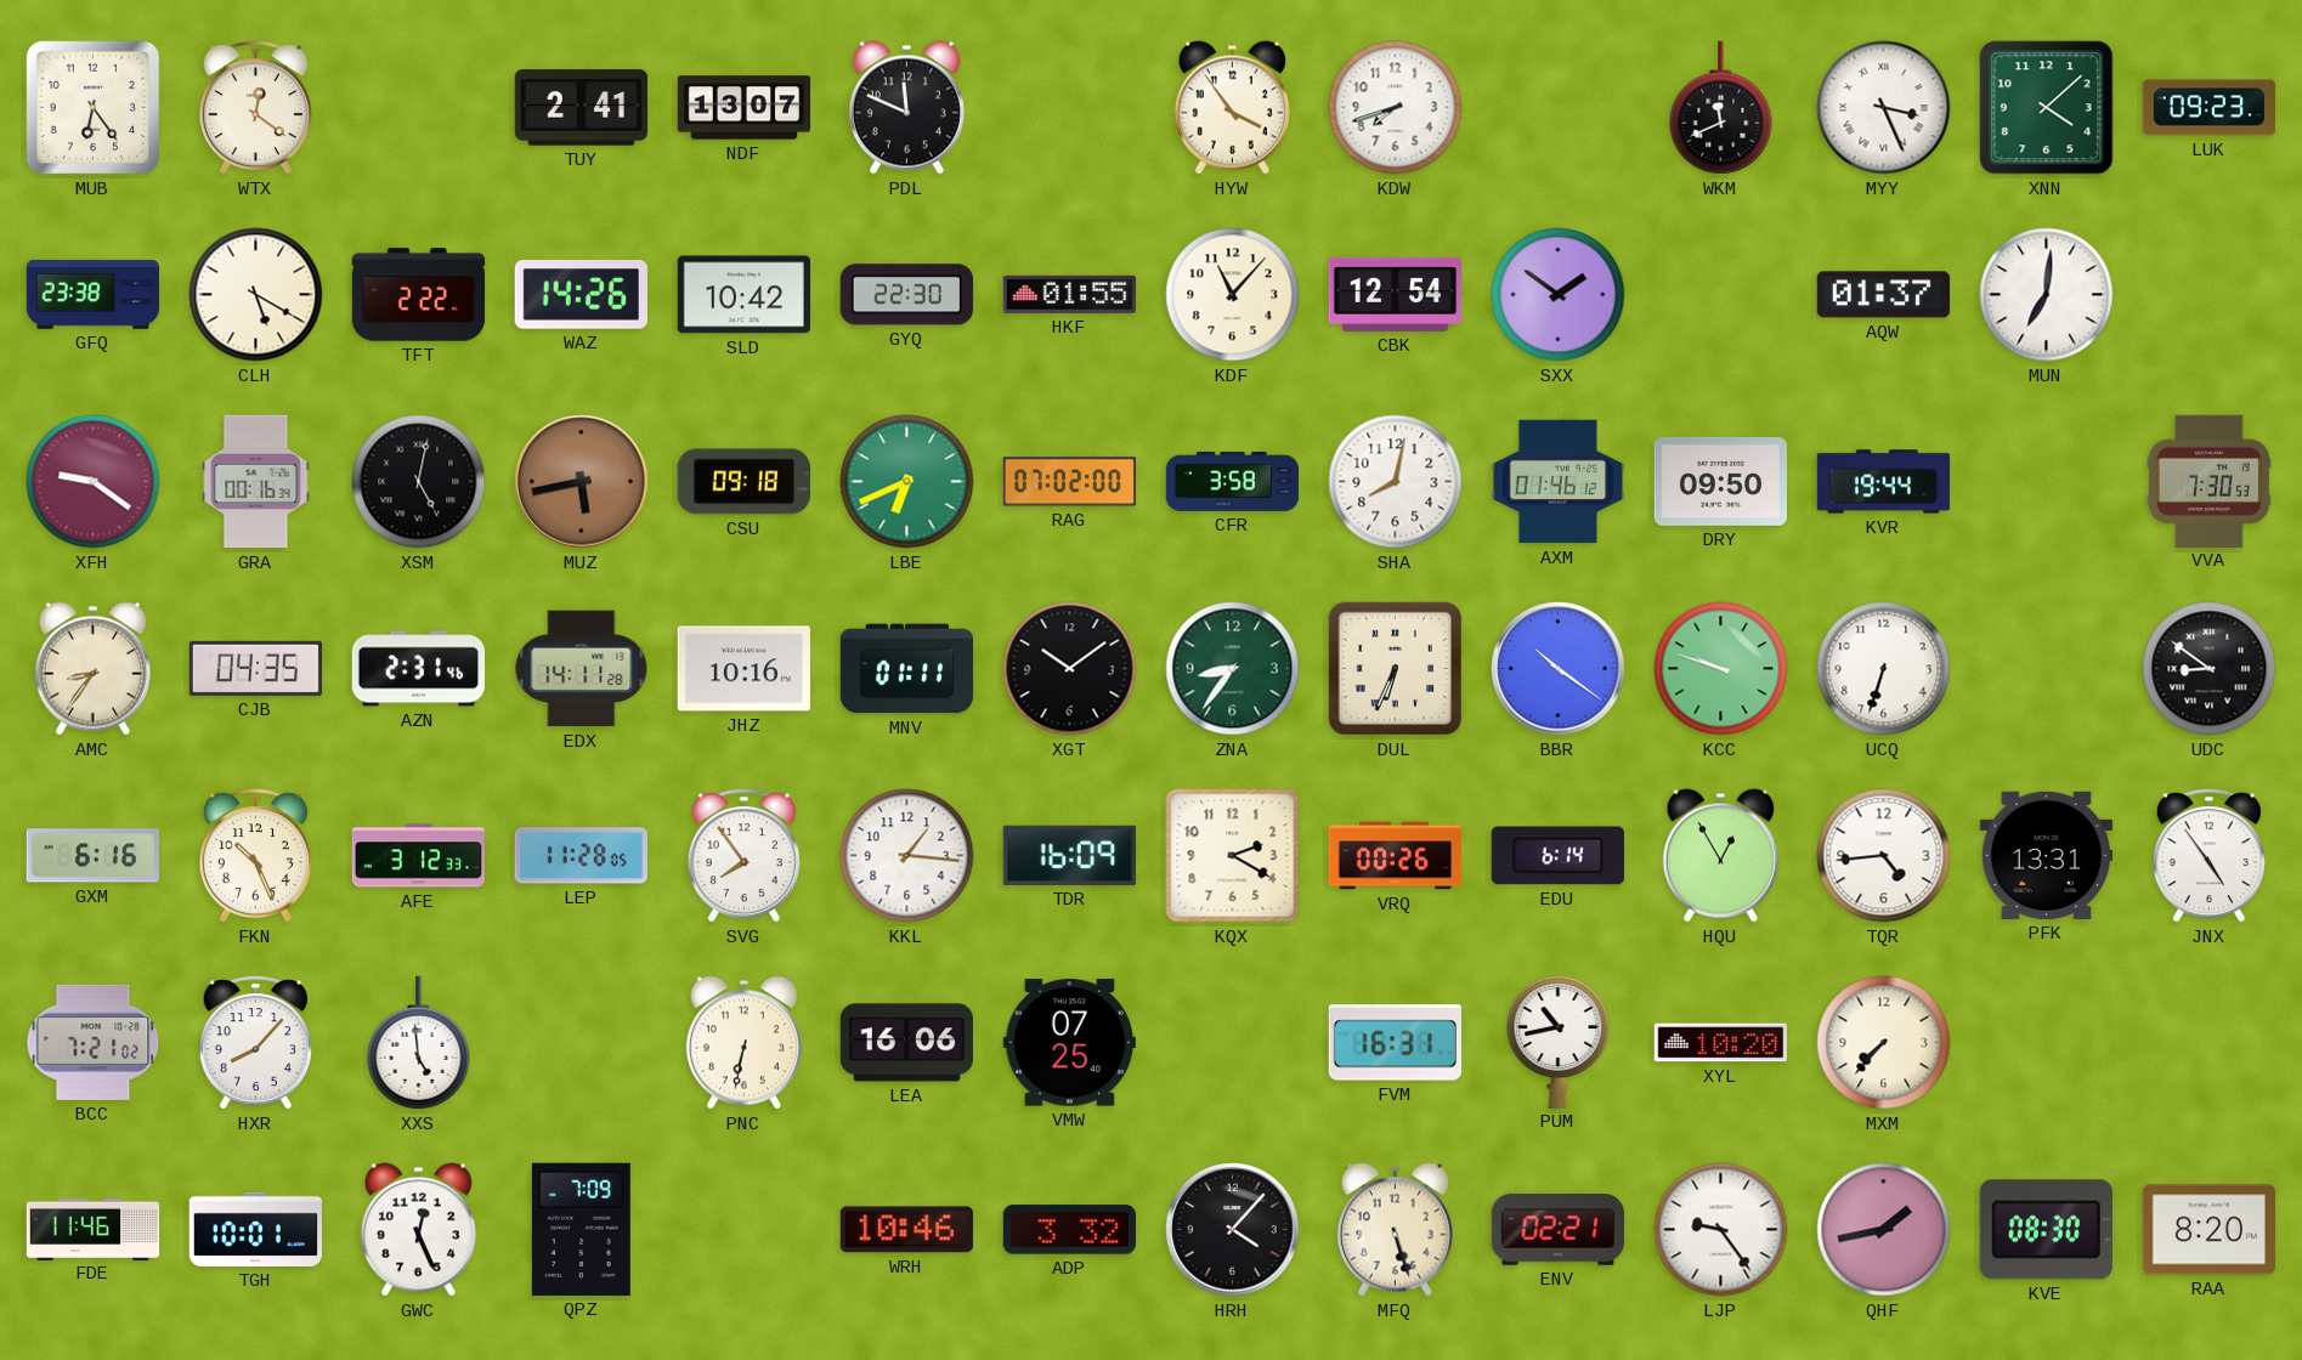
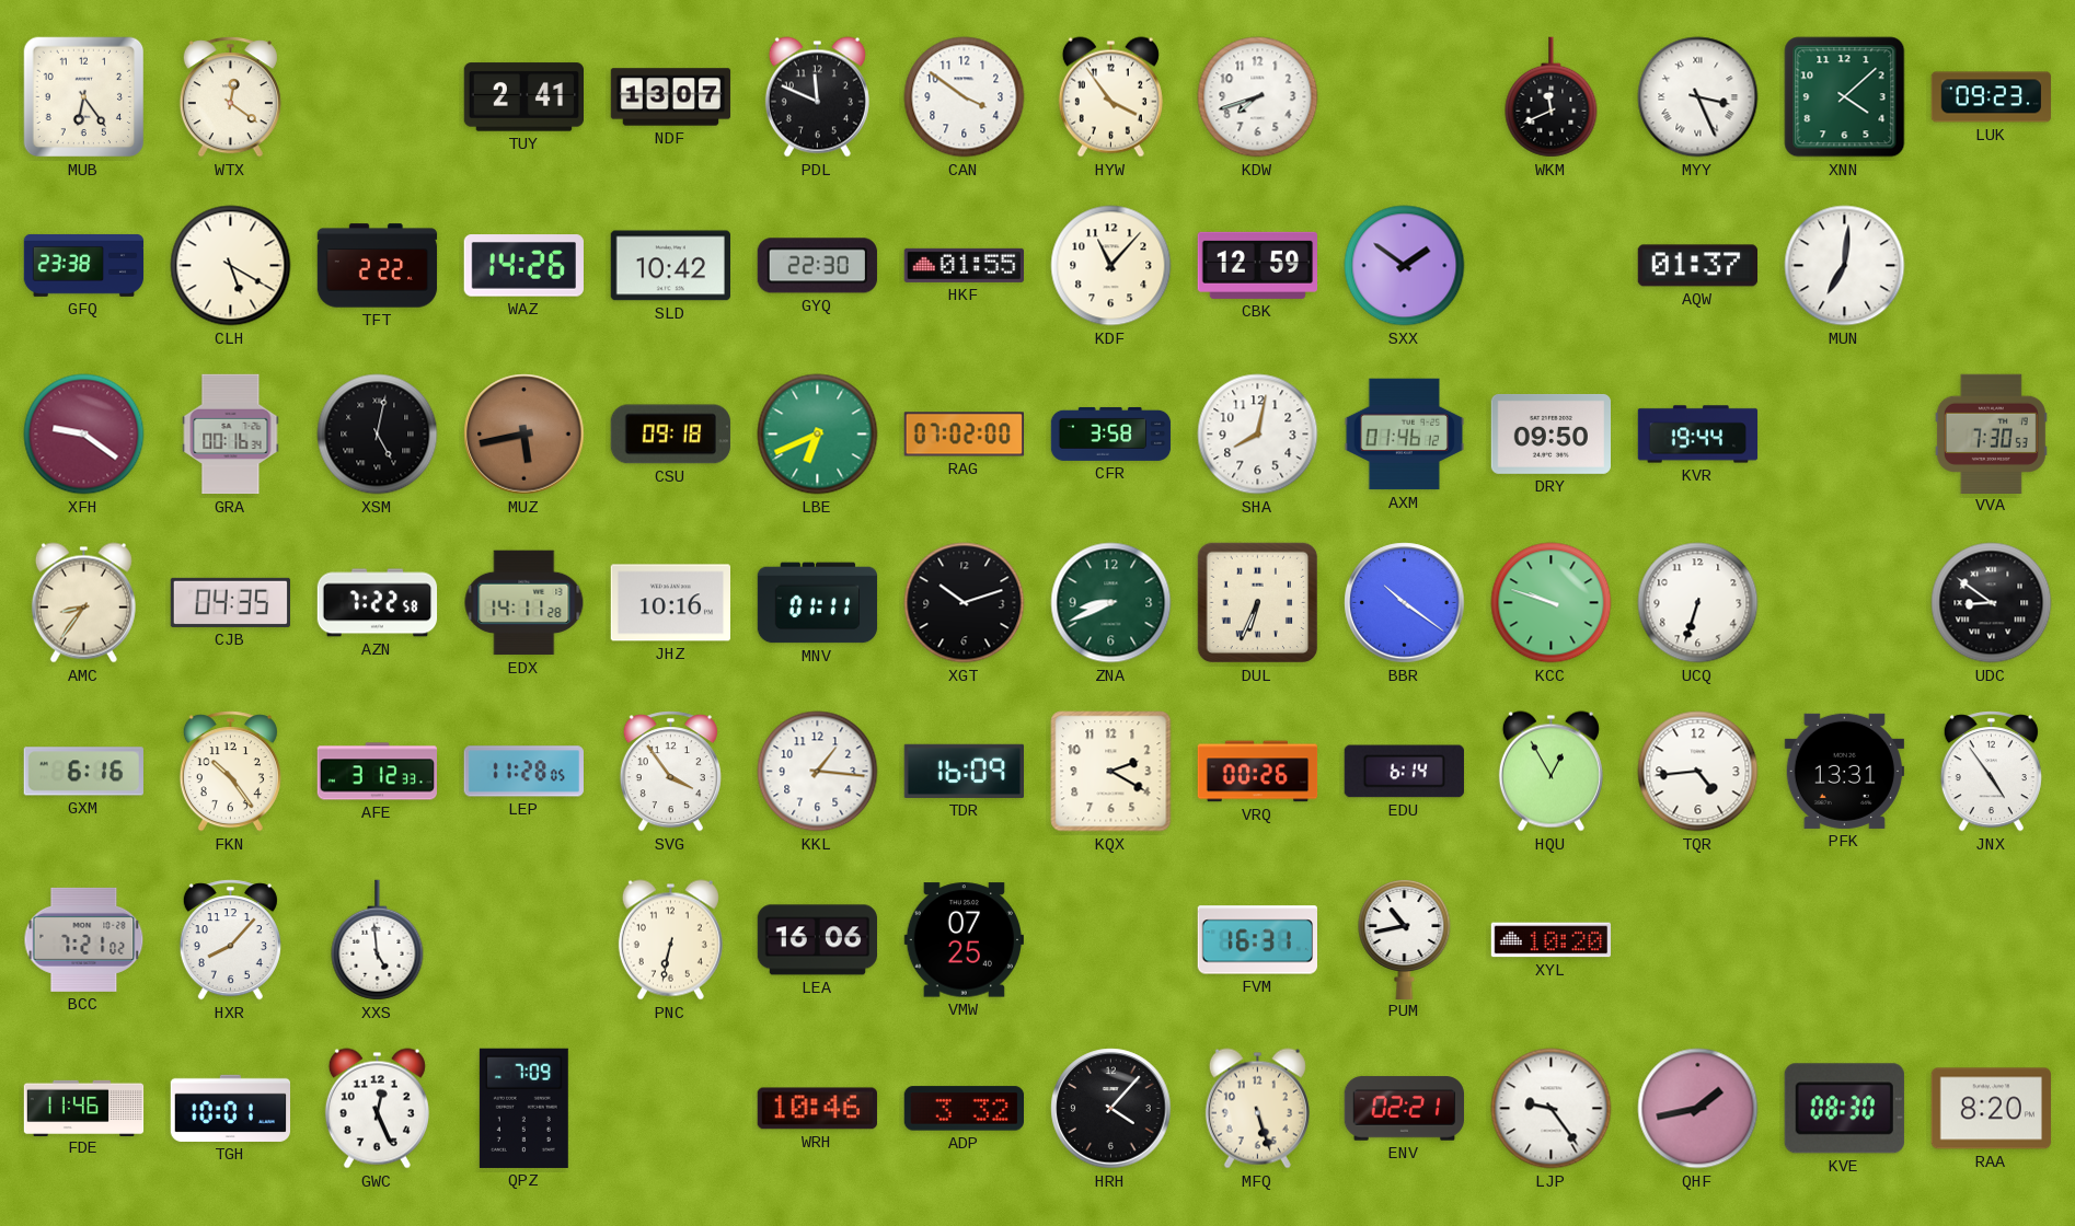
CAN: none -> 3:51
CBK: 12:54 -> 12:59
AZN: 2:31 -> 7:22
XGT: 10:09 -> 10:12
ZNA: 8:36 -> 8:41
FKN: 10:26 -> 10:24
SVG: 7:54 -> 3:54
MXM: 7:37 -> none
